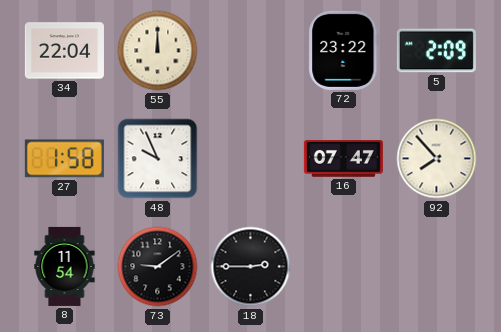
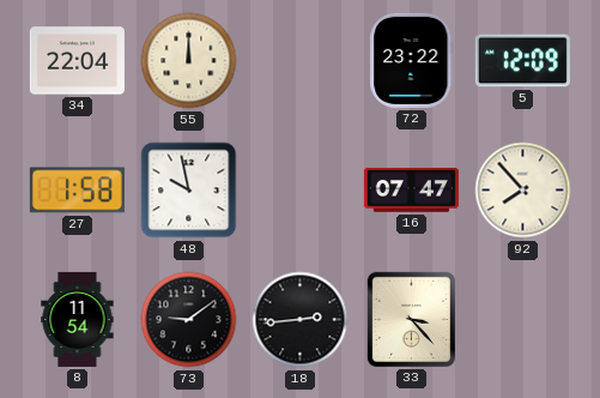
5: 2:09 -> 12:09
48: 9:56 -> 9:58
18: 2:45 -> 2:44
33: none -> 3:23
